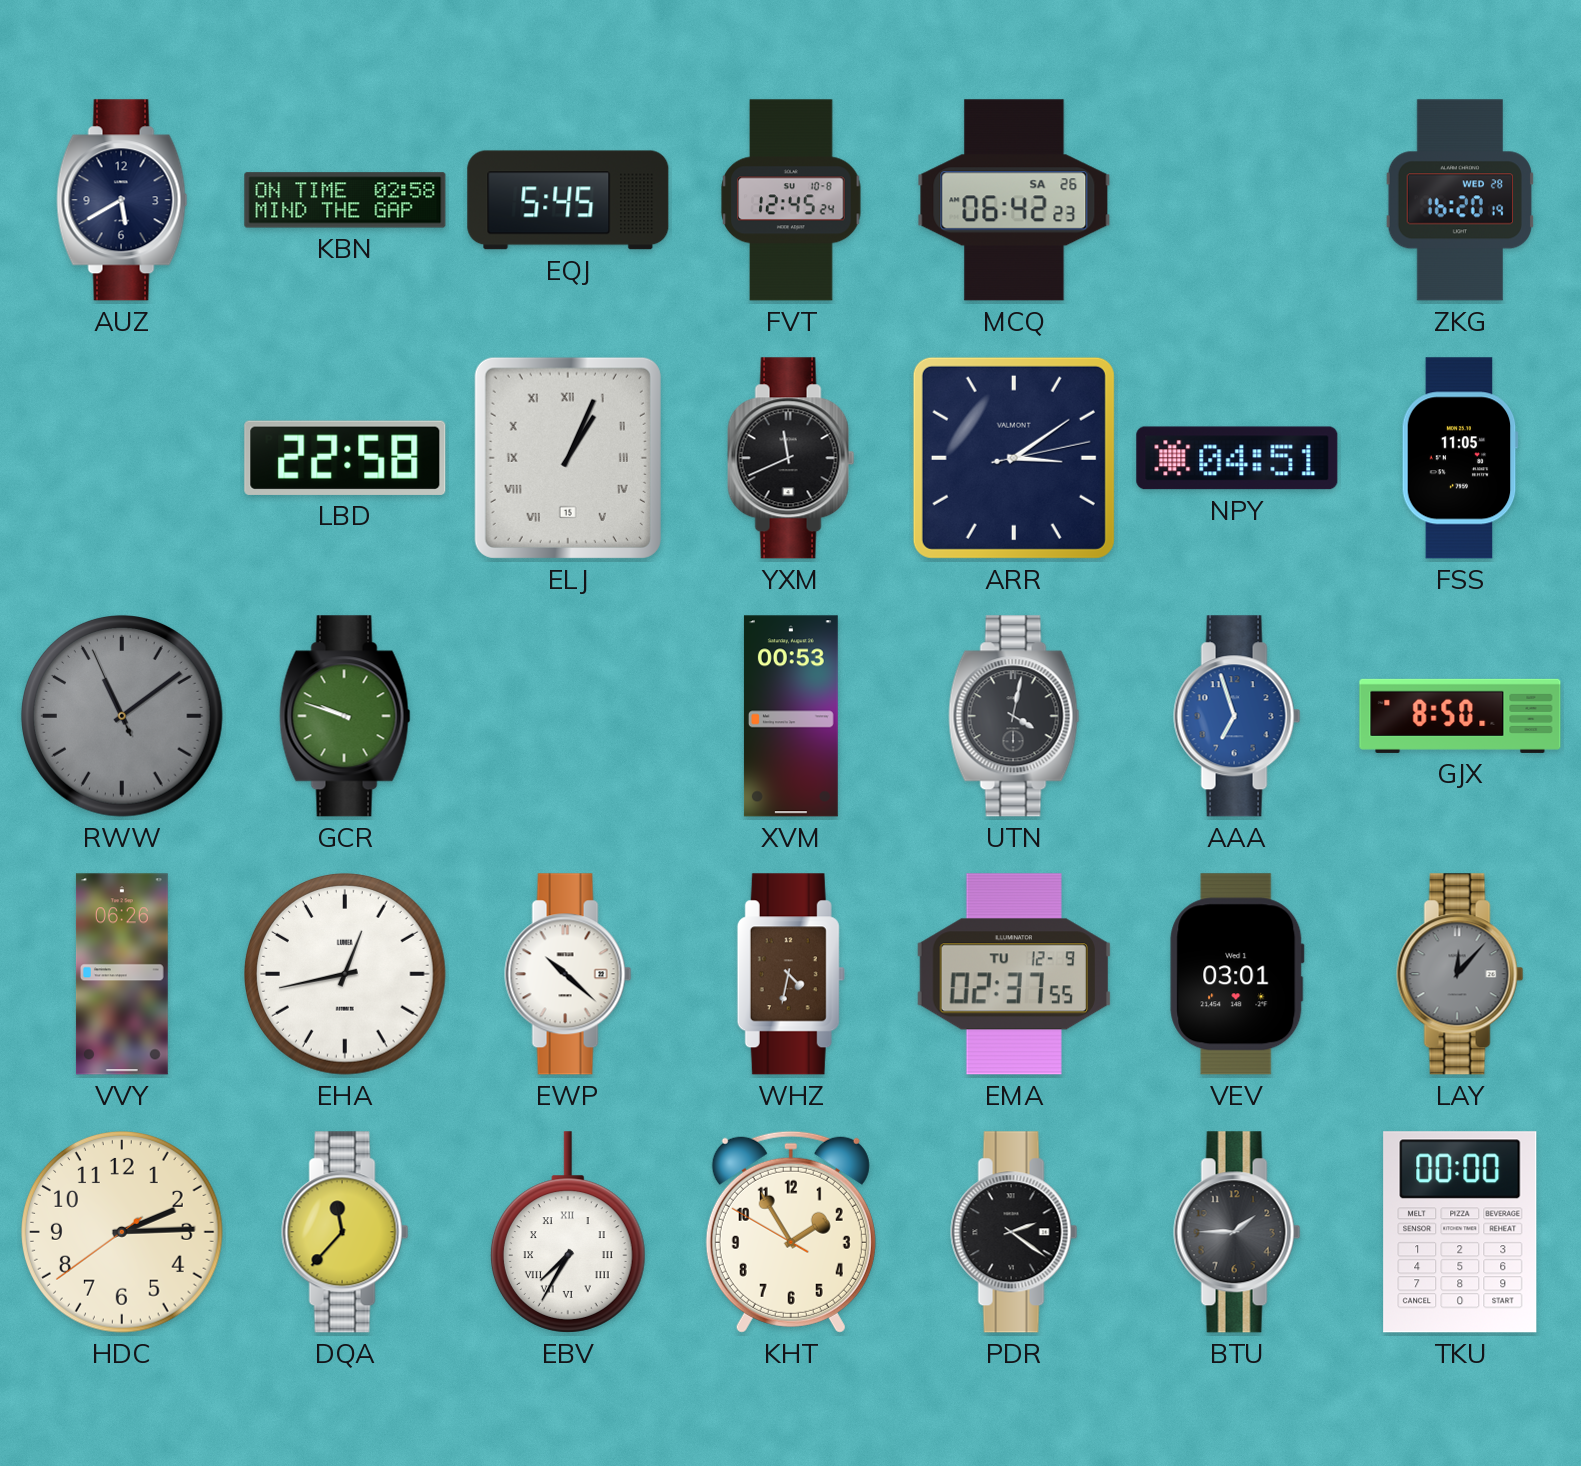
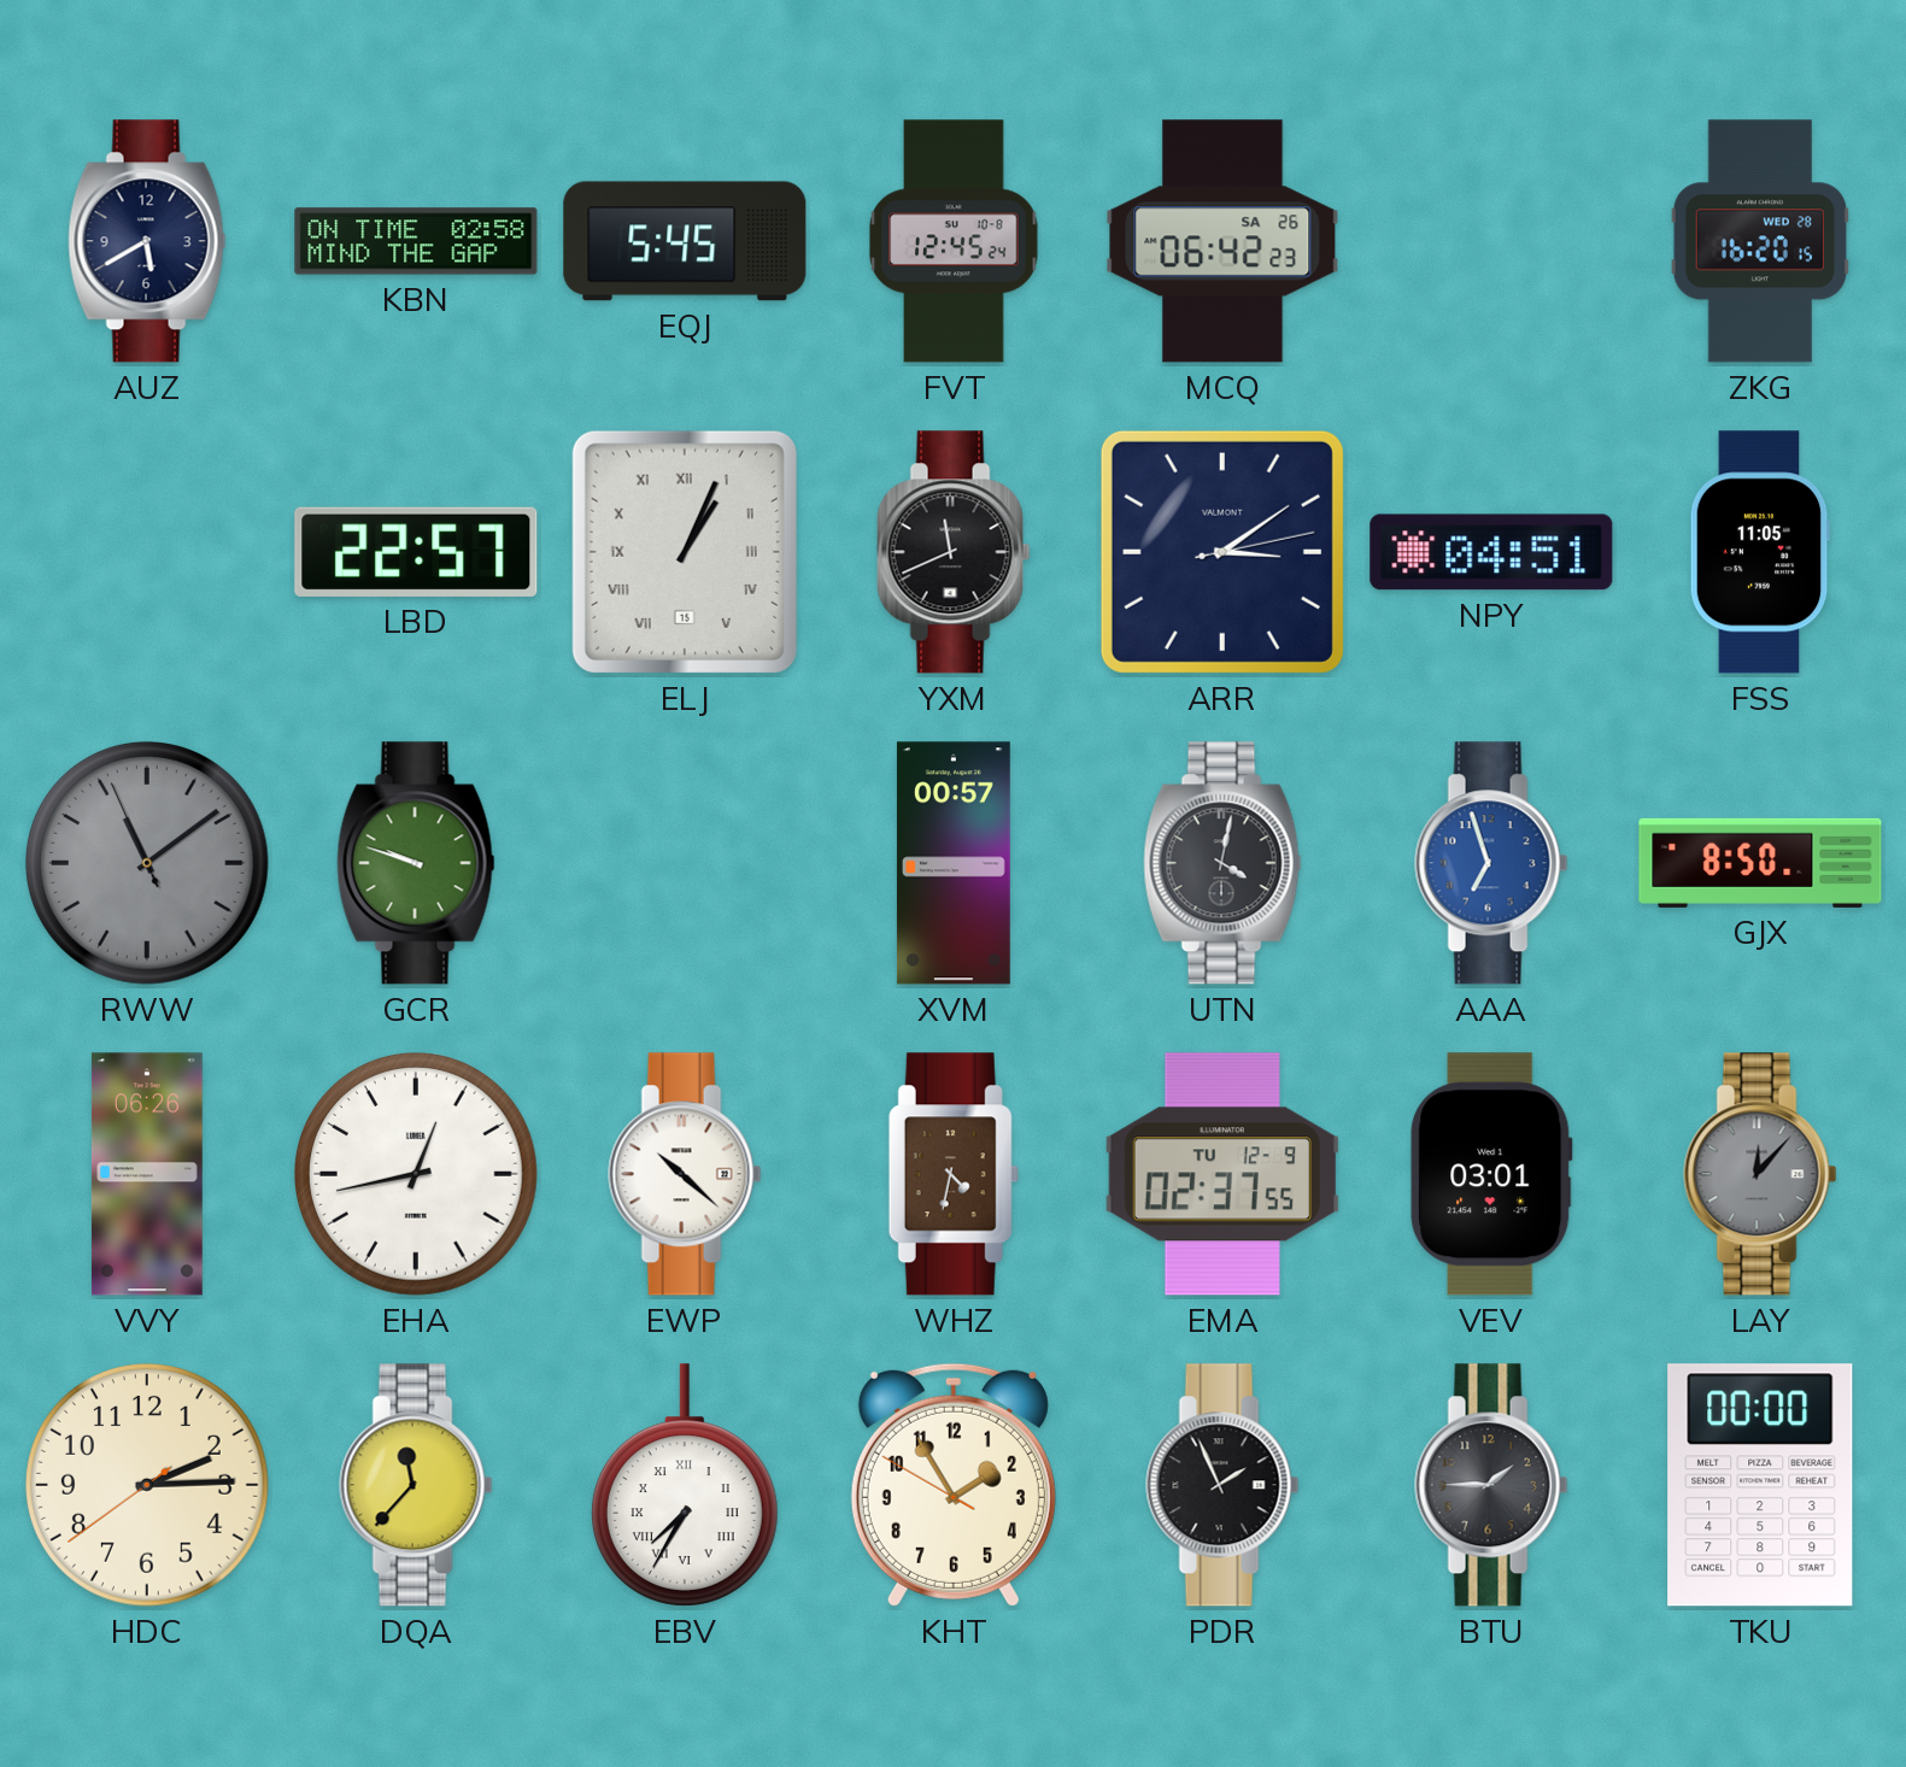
ZKG: 16:20:19 -> 16:20:15
LBD: 22:58 -> 22:57
XVM: 00:53 -> 00:57
PDR: 2:21 -> 1:56
